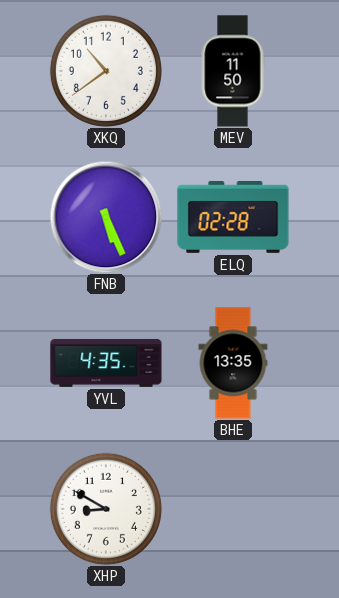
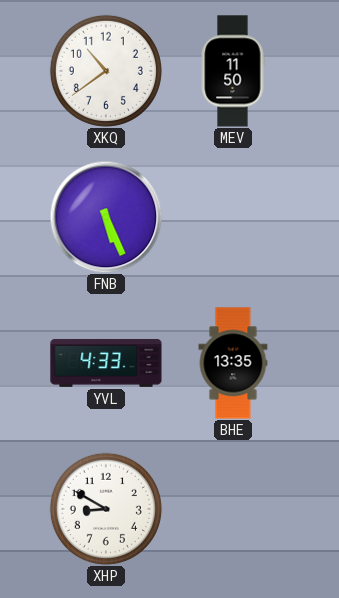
ELQ: 02:28 -> none
YVL: 4:35 -> 4:33
